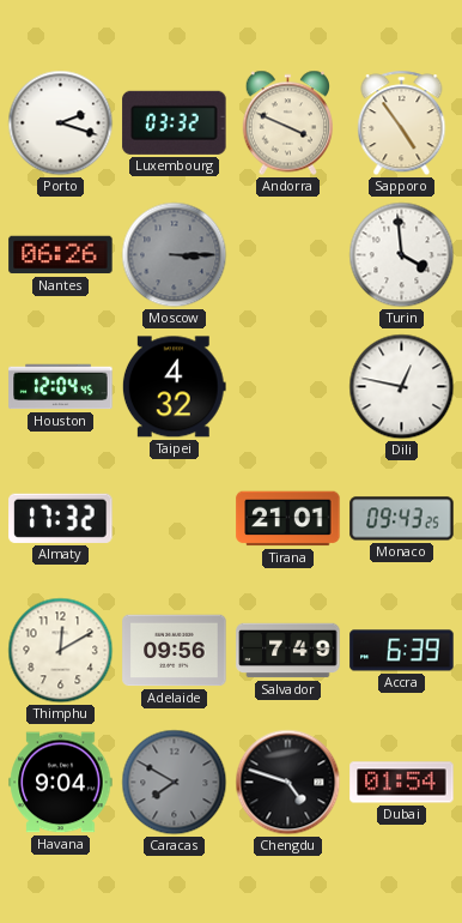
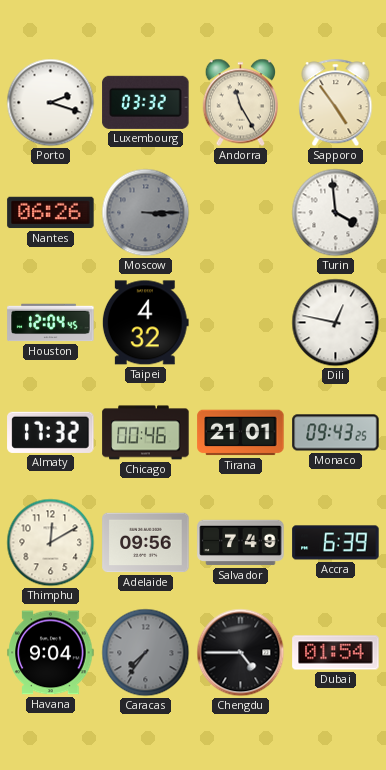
Andorra: 3:49 -> 11:25
Chicago: none -> 00:46
Caracas: 7:50 -> 7:36
Chengdu: 4:48 -> 4:45
